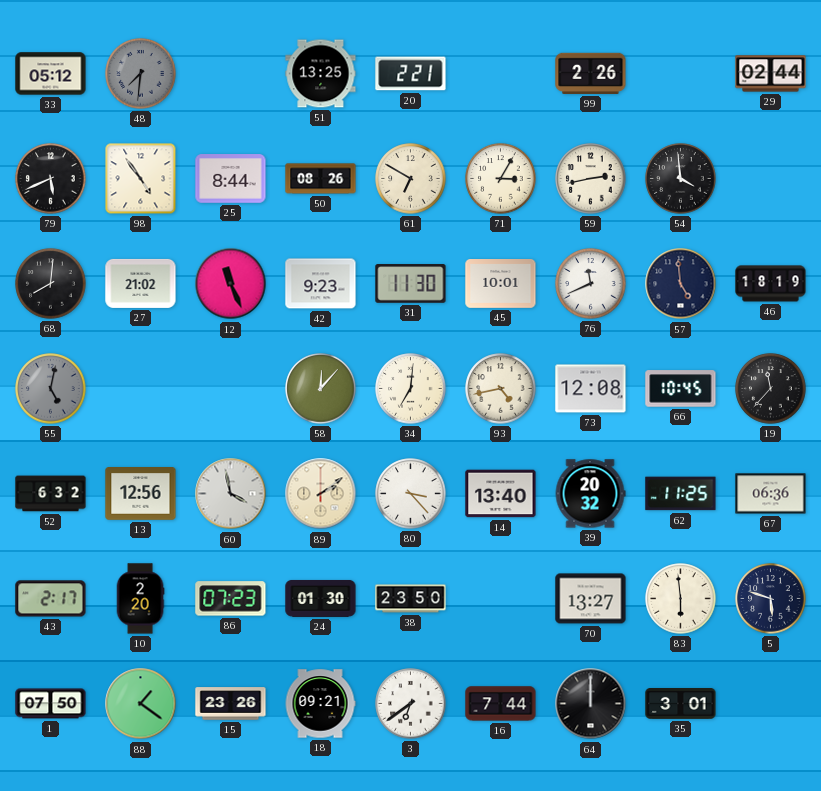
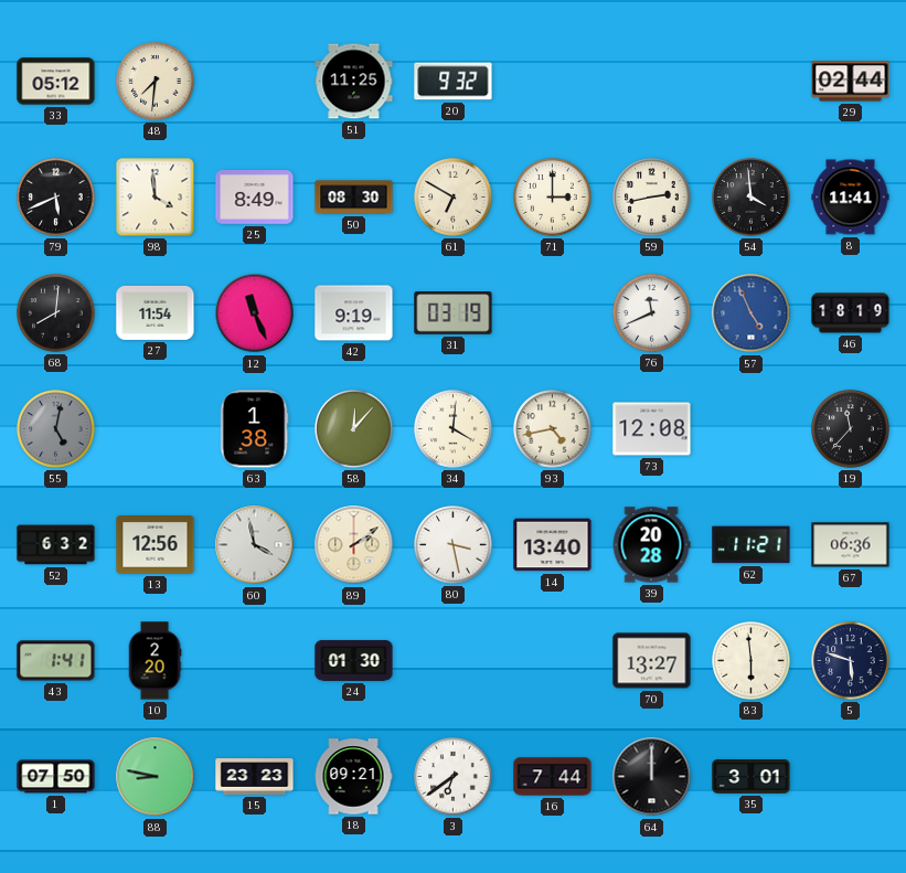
48 dial: grey -> cream
51: 13:25 -> 11:25
20: 2:21 -> 9:32
99: 2:26 -> none
98: 4:54 -> 3:59
25: 8:44 -> 8:49
50: 08:26 -> 08:30
71: 3:05 -> 3:00
8: none -> 11:41
27: 21:02 -> 11:54
42: 9:23 -> 9:19
31: 11:30 -> 03:19
45: 10:01 -> none
57: 4:59 -> 4:56
57 dial: navy -> blue
63: none -> 1:38
34: 7:01 -> 4:01
66: 10:45 -> none
80: 3:23 -> 3:28
39: 20:32 -> 20:28
62: 11:25 -> 11:21
43: 2:17 -> 1:41
86: 07:23 -> none
38: 23:50 -> none
88: 1:21 -> 8:47
15: 23:26 -> 23:23
